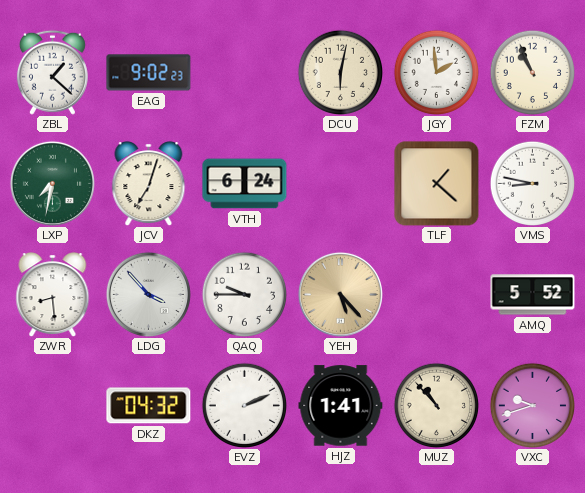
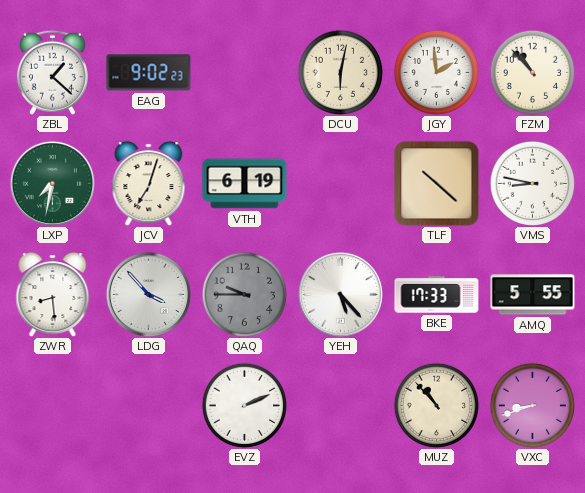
FZM: 10:56 -> 10:53
VTH: 6:24 -> 6:19
TLF: 1:22 -> 10:22
QAQ dial: white -> grey
YEH dial: champagne -> white
BKE: none -> 17:33
AMQ: 5:52 -> 5:55
DKZ: 04:32 -> none
HJZ: 1:41 -> none
VXC: 9:42 -> 8:42
